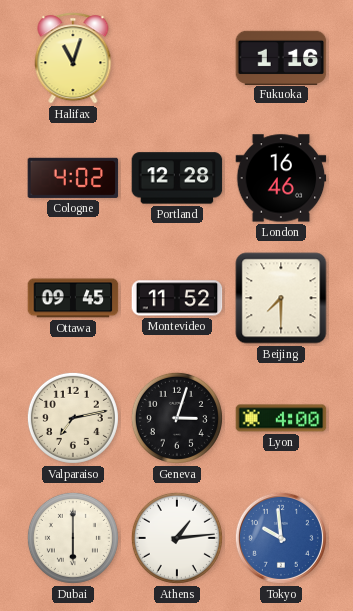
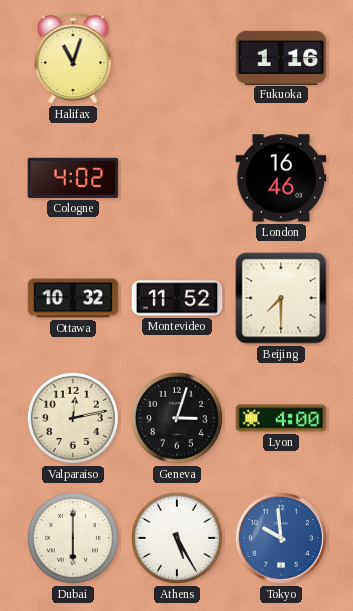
Portland: 12:28 -> none
Ottawa: 09:45 -> 10:32
Valparaiso: 7:13 -> 12:13
Athens: 1:14 -> 5:25
